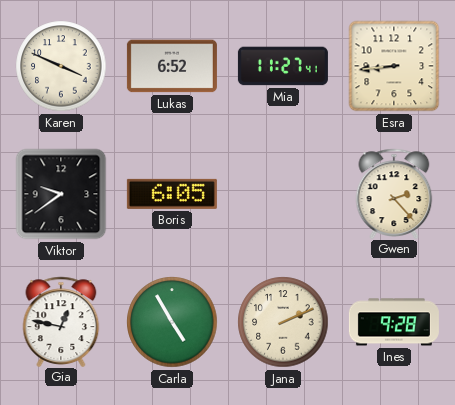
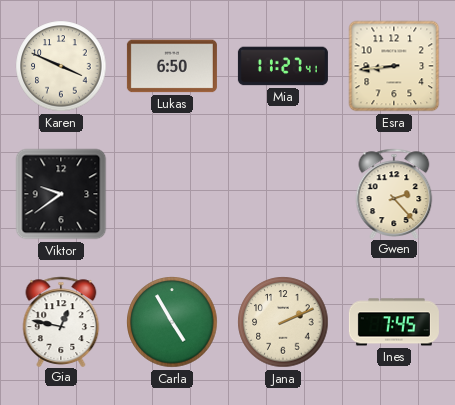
Lukas: 6:52 -> 6:50
Boris: 6:05 -> none
Ines: 9:28 -> 7:45
